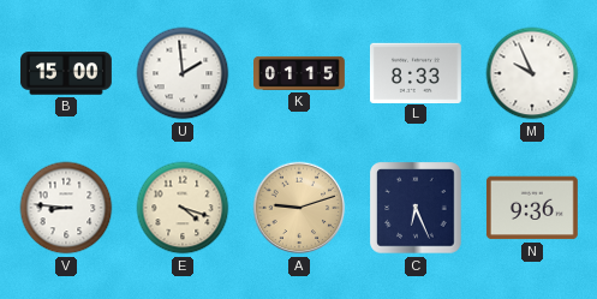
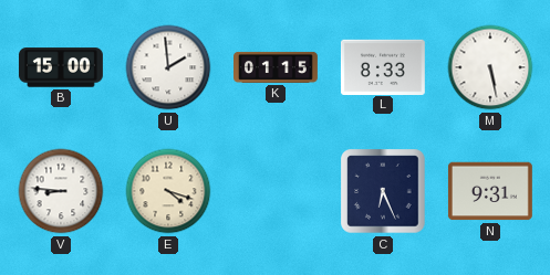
M: 9:56 -> 5:28
A: 9:12 -> none
N: 9:36 -> 9:31
